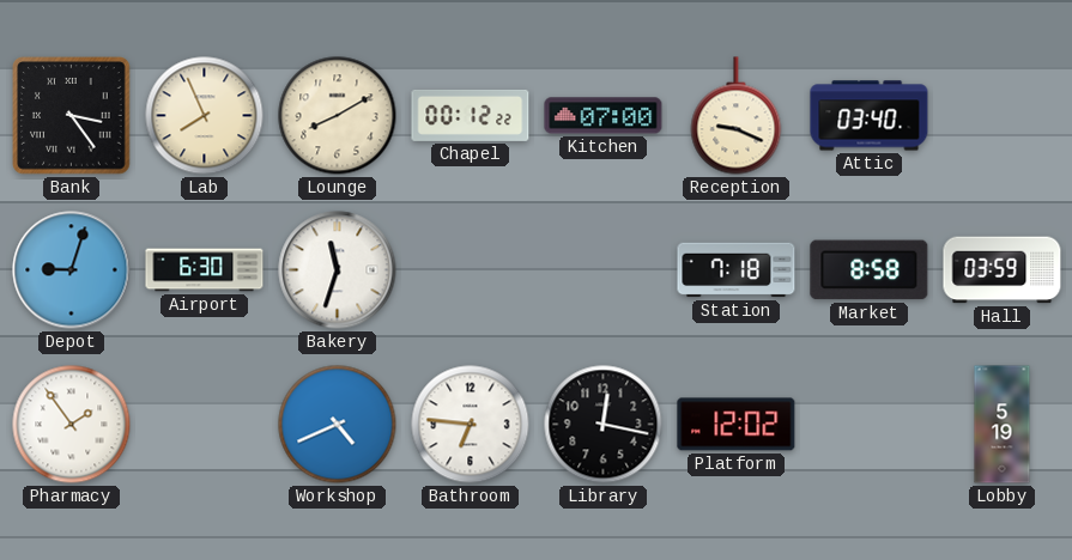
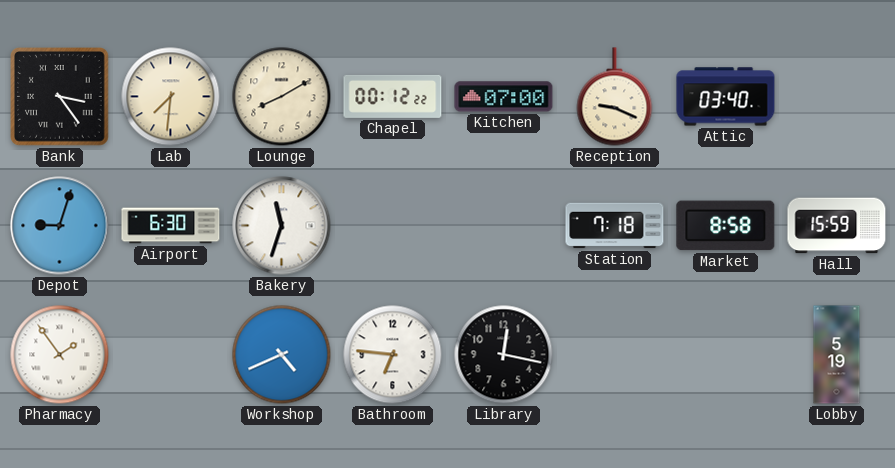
Lab: 7:56 -> 7:31
Hall: 03:59 -> 15:59
Platform: 12:02 -> none
